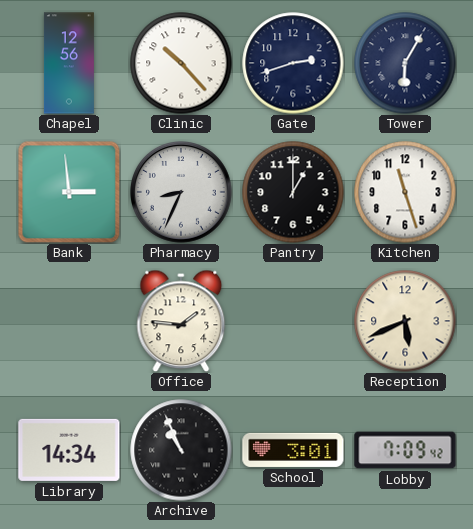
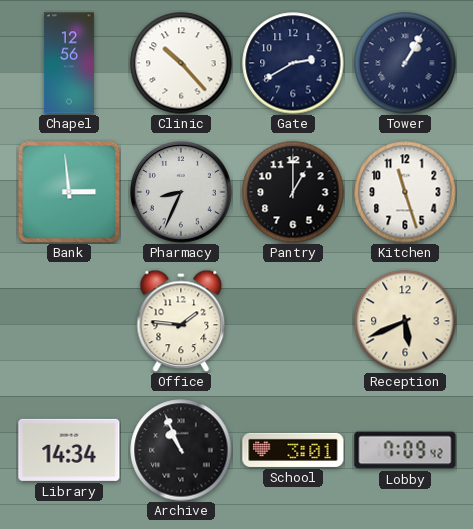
Gate: 2:42 -> 2:40
Tower: 6:05 -> 1:05
